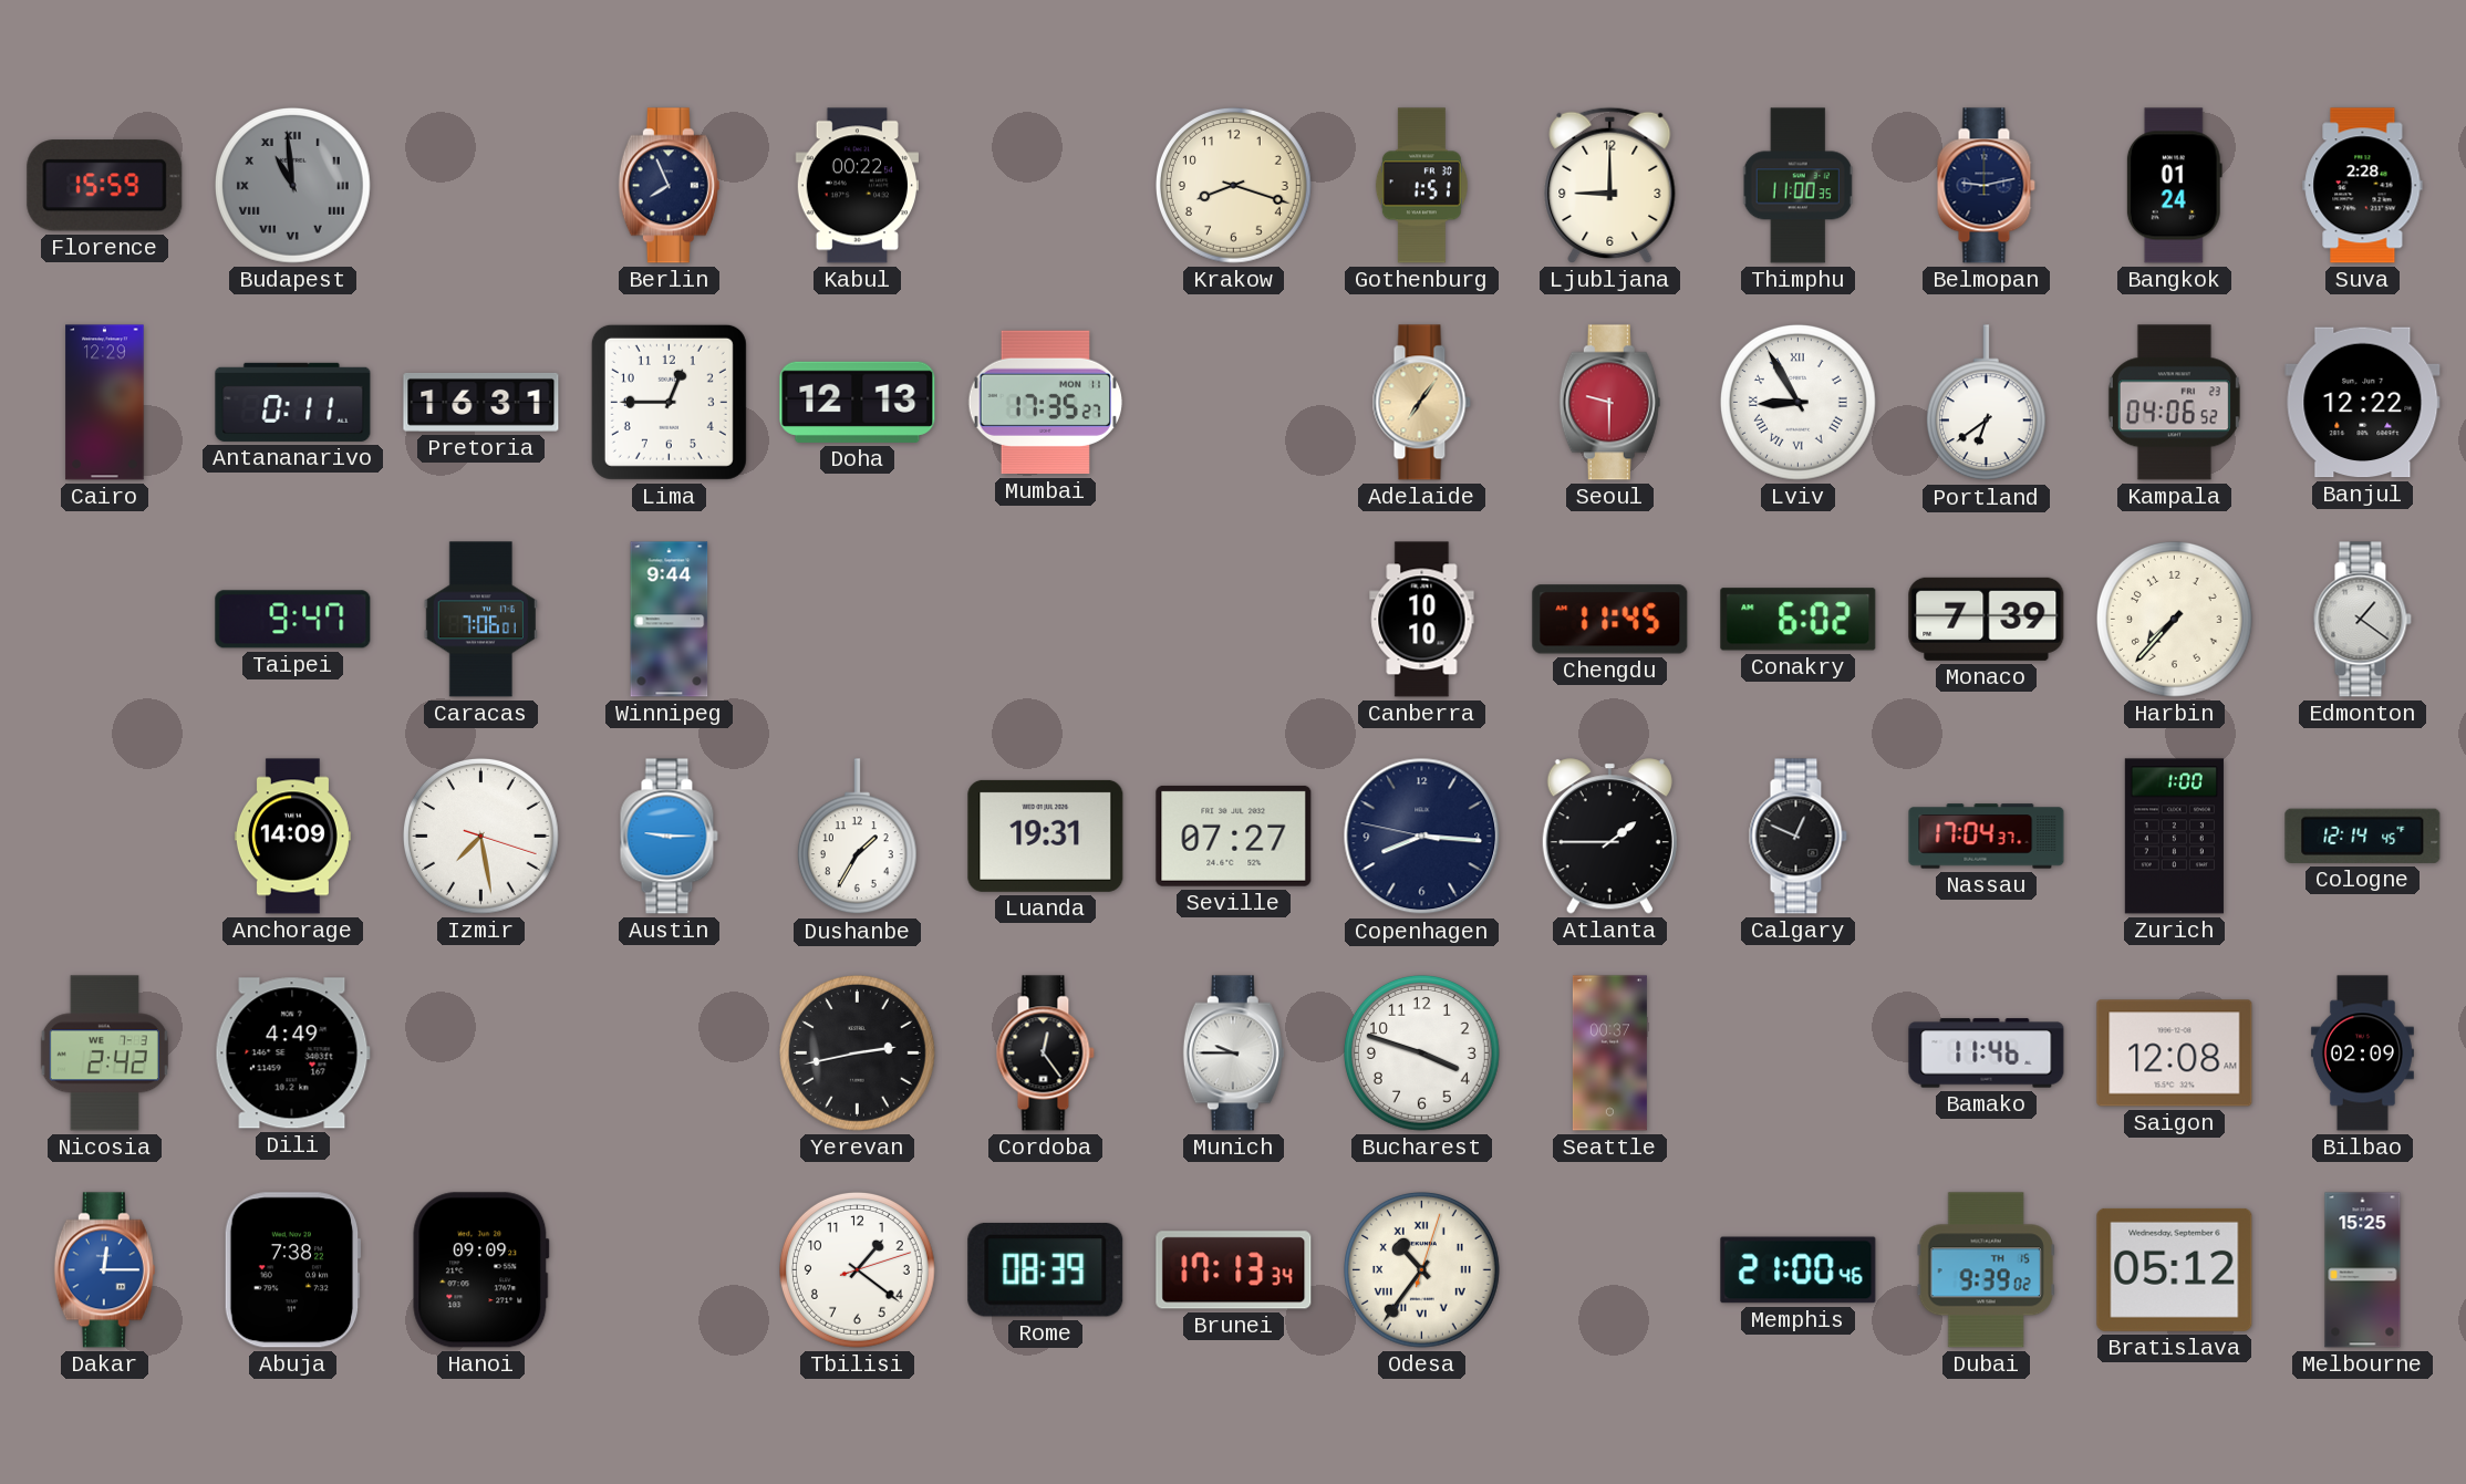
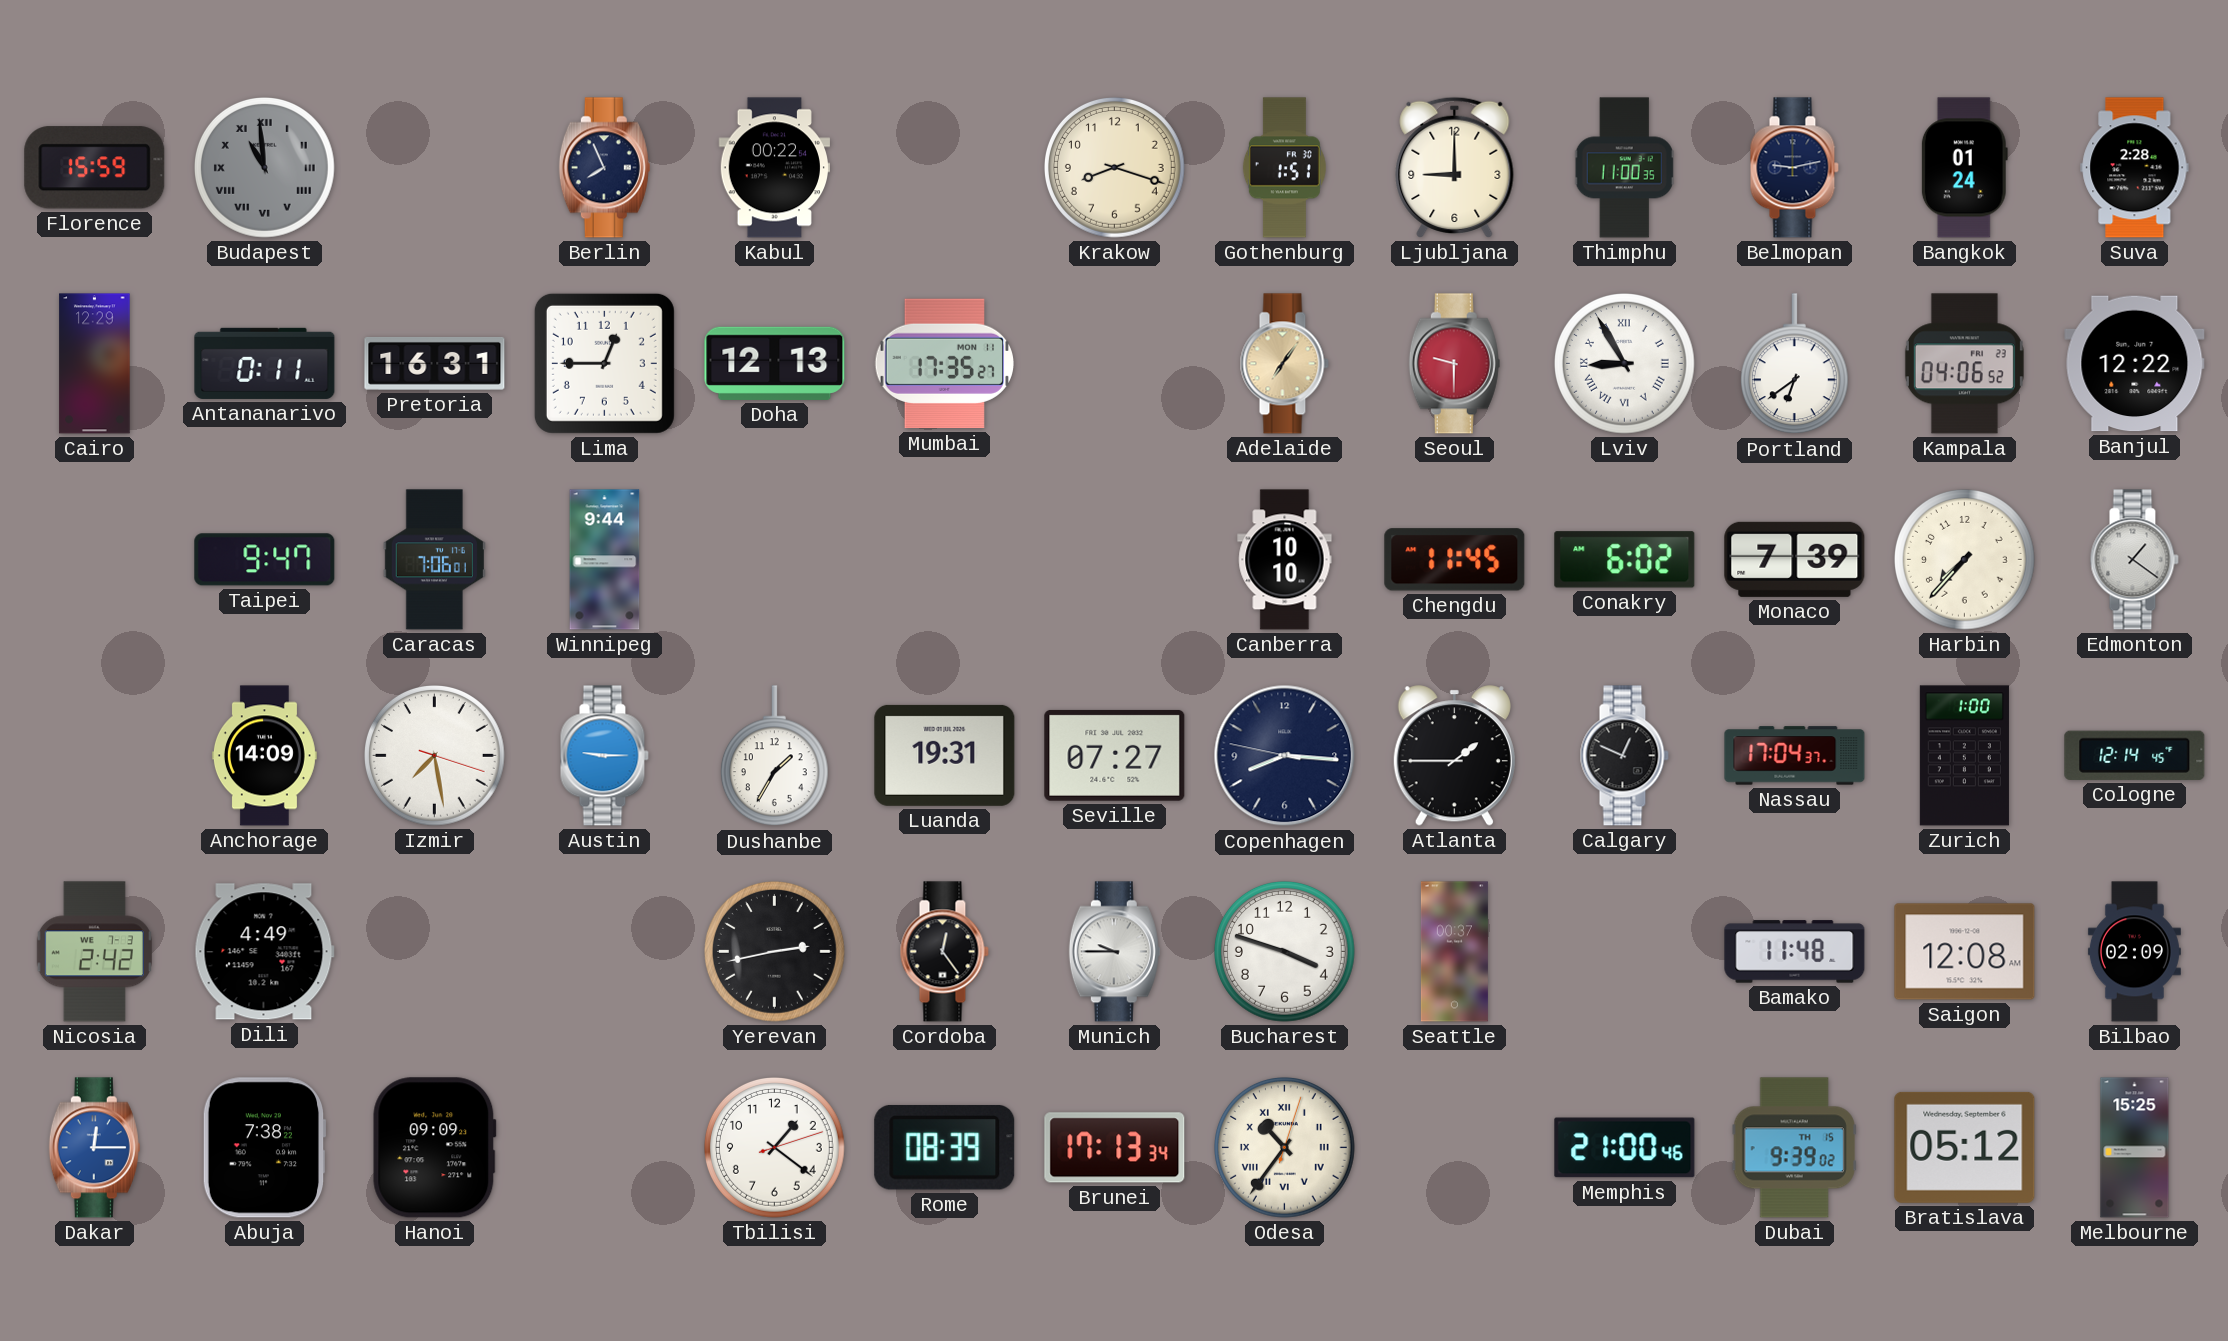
Bamako: 11:46 -> 11:48
